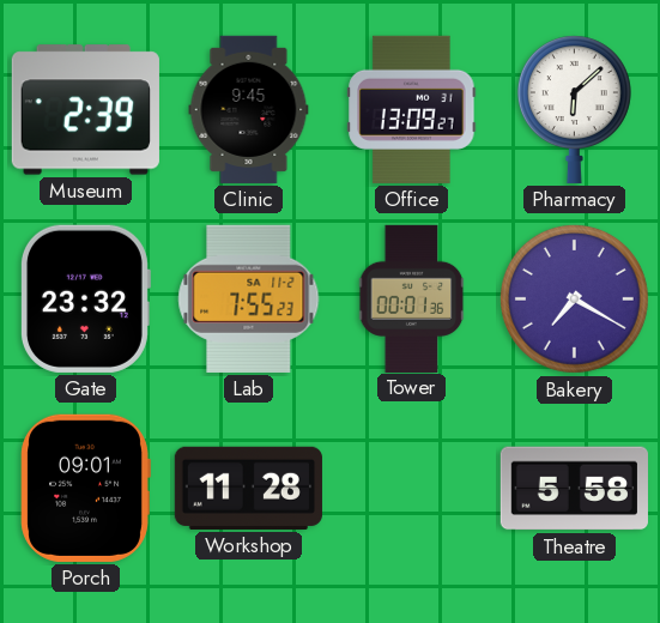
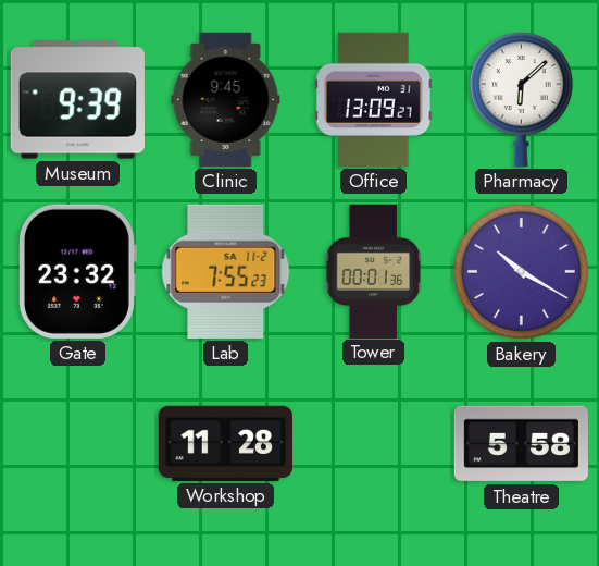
Museum: 2:39 -> 9:39
Bakery: 7:20 -> 10:20
Porch: 09:01 -> none
